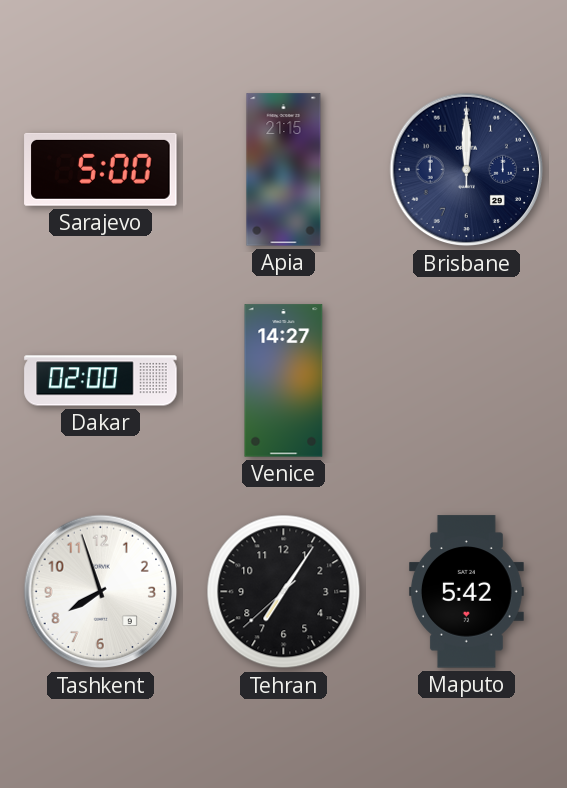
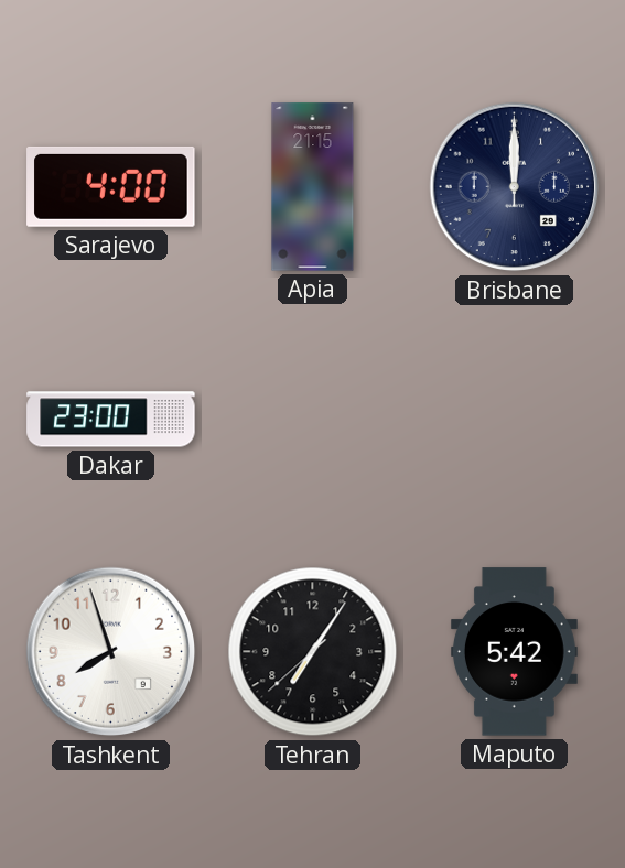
Sarajevo: 5:00 -> 4:00
Dakar: 02:00 -> 23:00
Venice: 14:27 -> none
